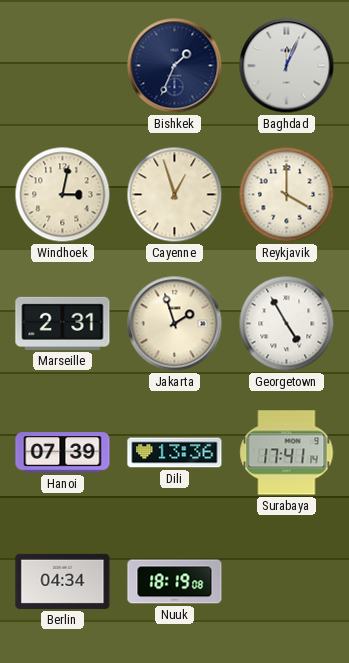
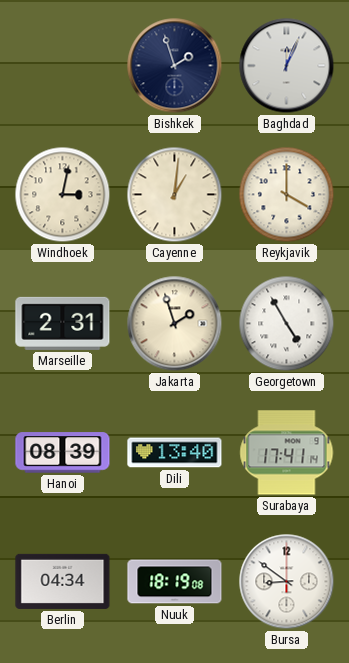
Bishkek: 1:34 -> 1:57
Cayenne: 12:57 -> 1:01
Hanoi: 07:39 -> 08:39
Dili: 13:36 -> 13:40
Bursa: none -> 8:51
